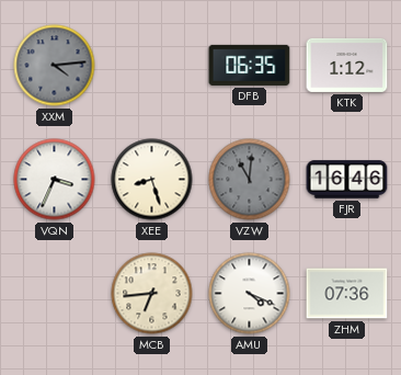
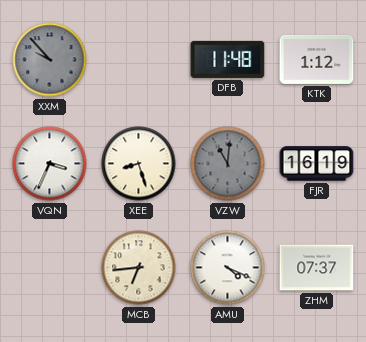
XXM: 4:14 -> 9:53
DFB: 06:35 -> 11:48
FJR: 16:46 -> 16:19
ZHM: 07:36 -> 07:37
